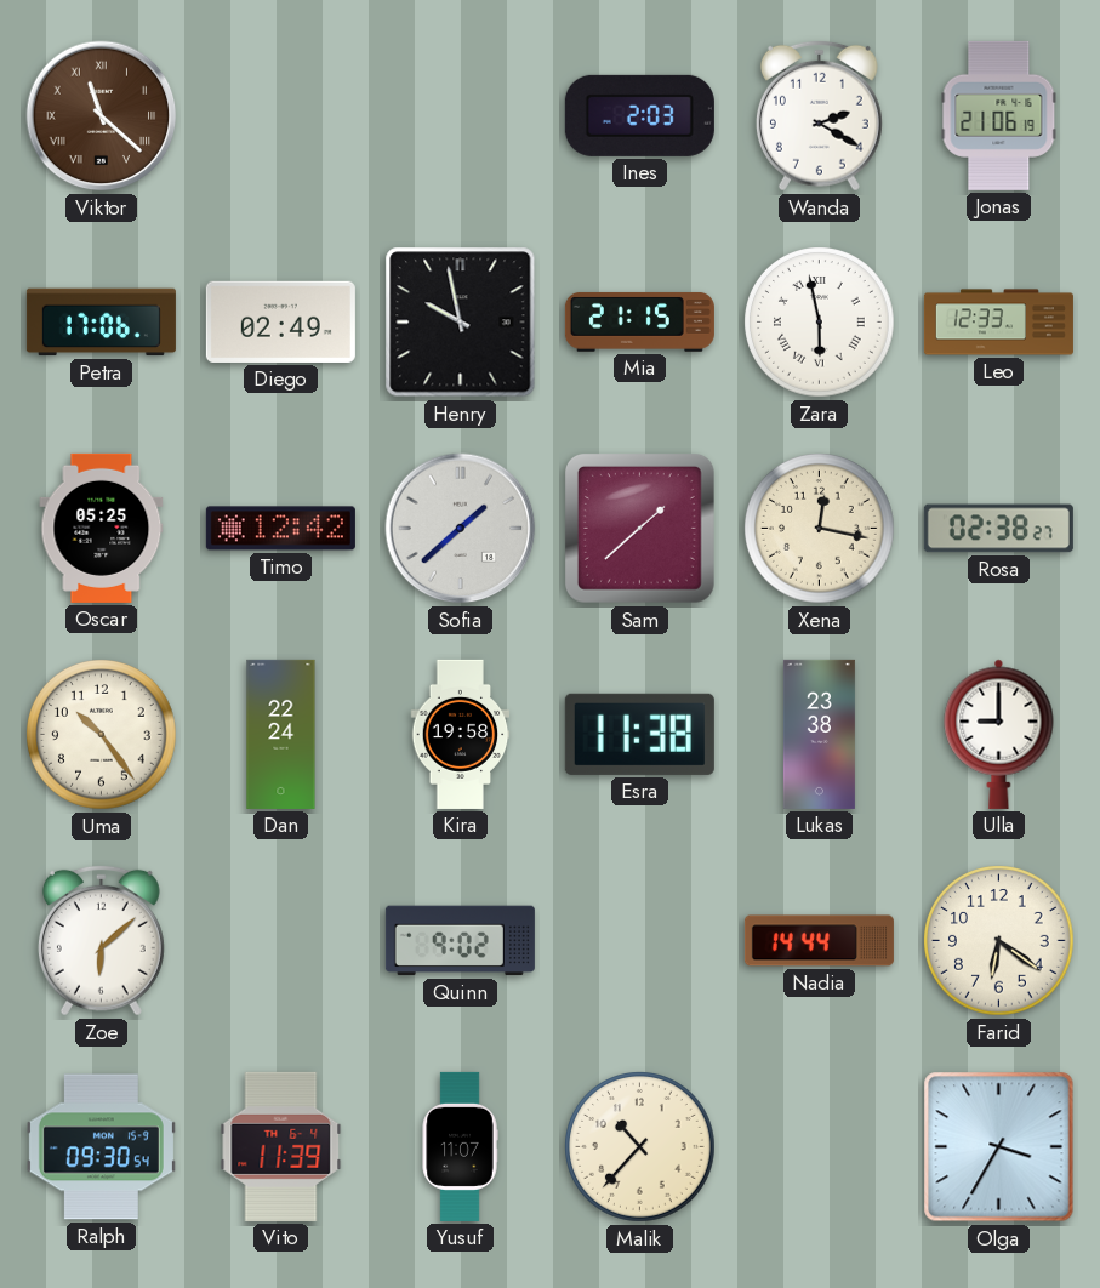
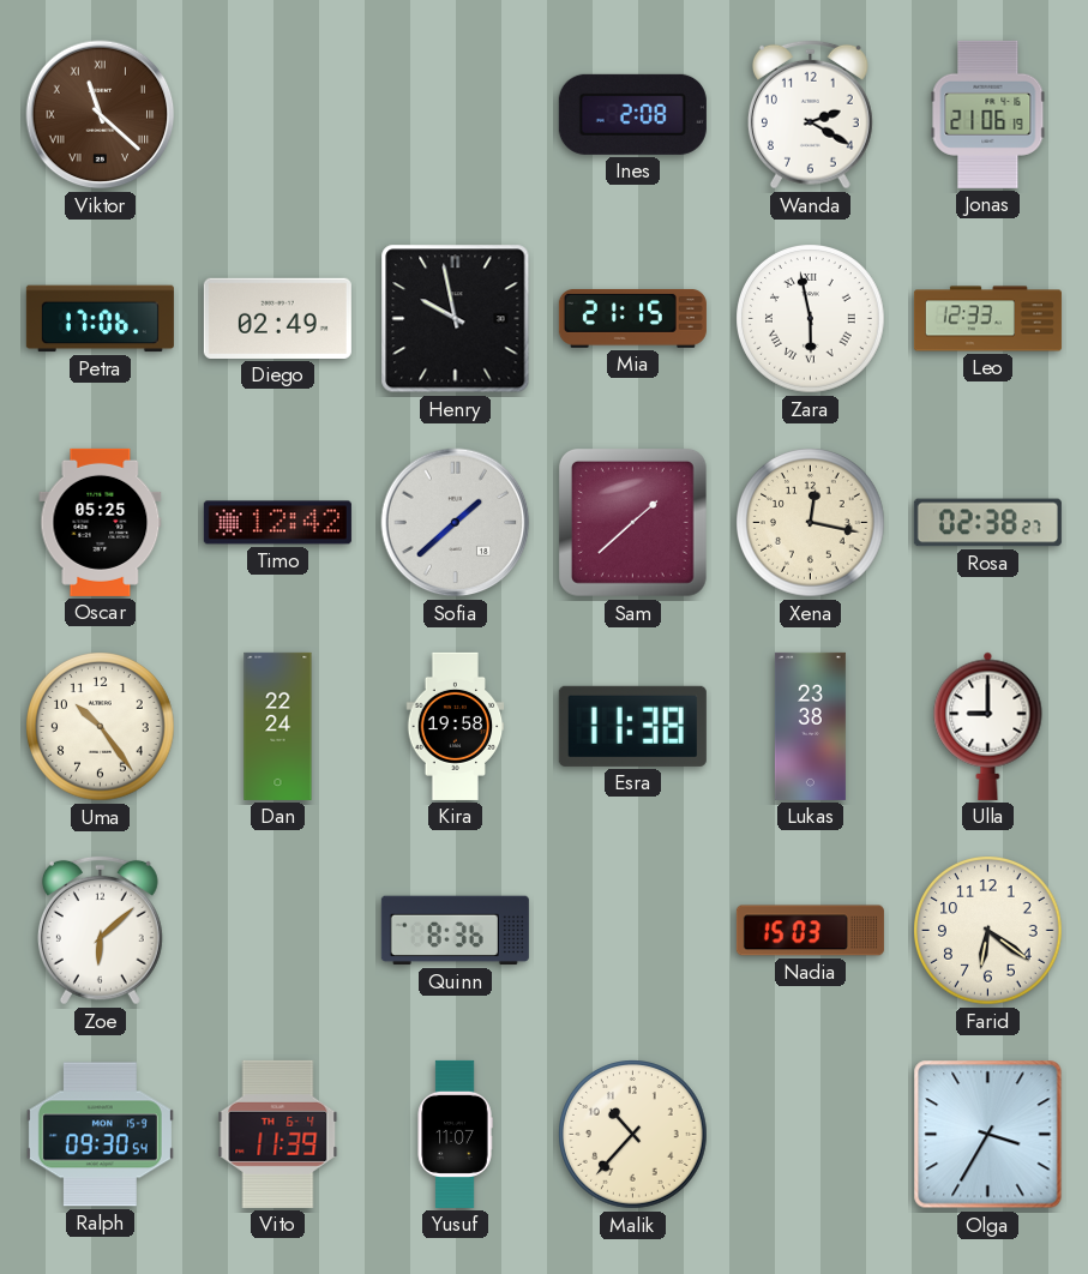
Ines: 2:03 -> 2:08
Quinn: 9:02 -> 8:36
Nadia: 14:44 -> 15:03
